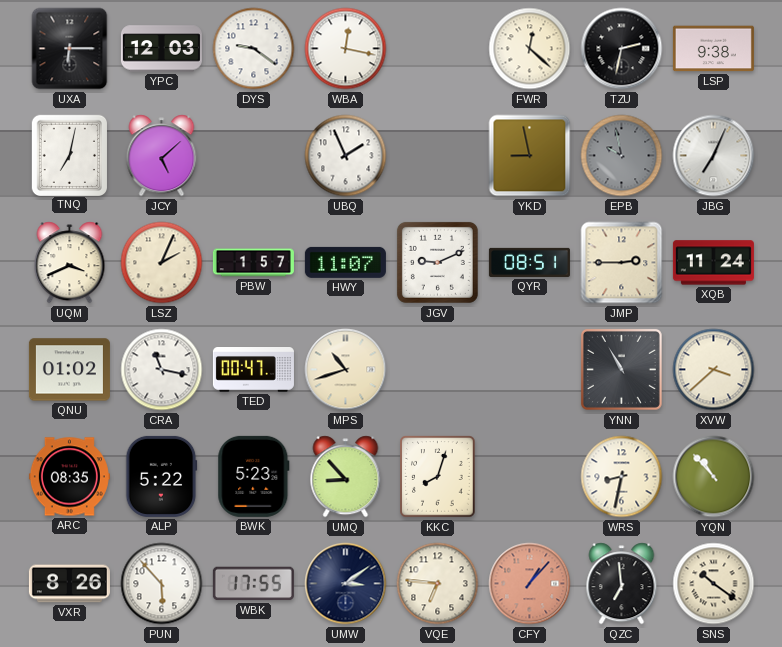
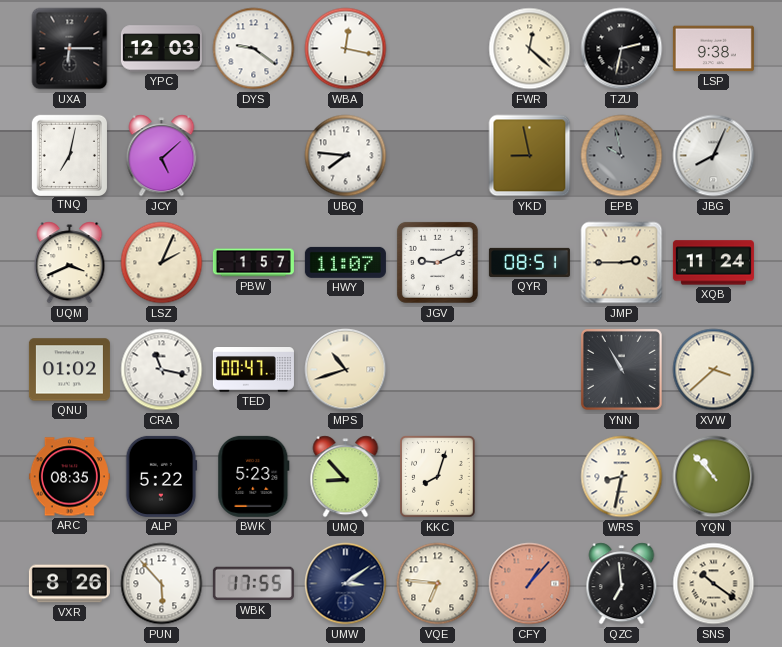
UBQ: 1:56 -> 7:46
JBG: 7:04 -> 8:04
